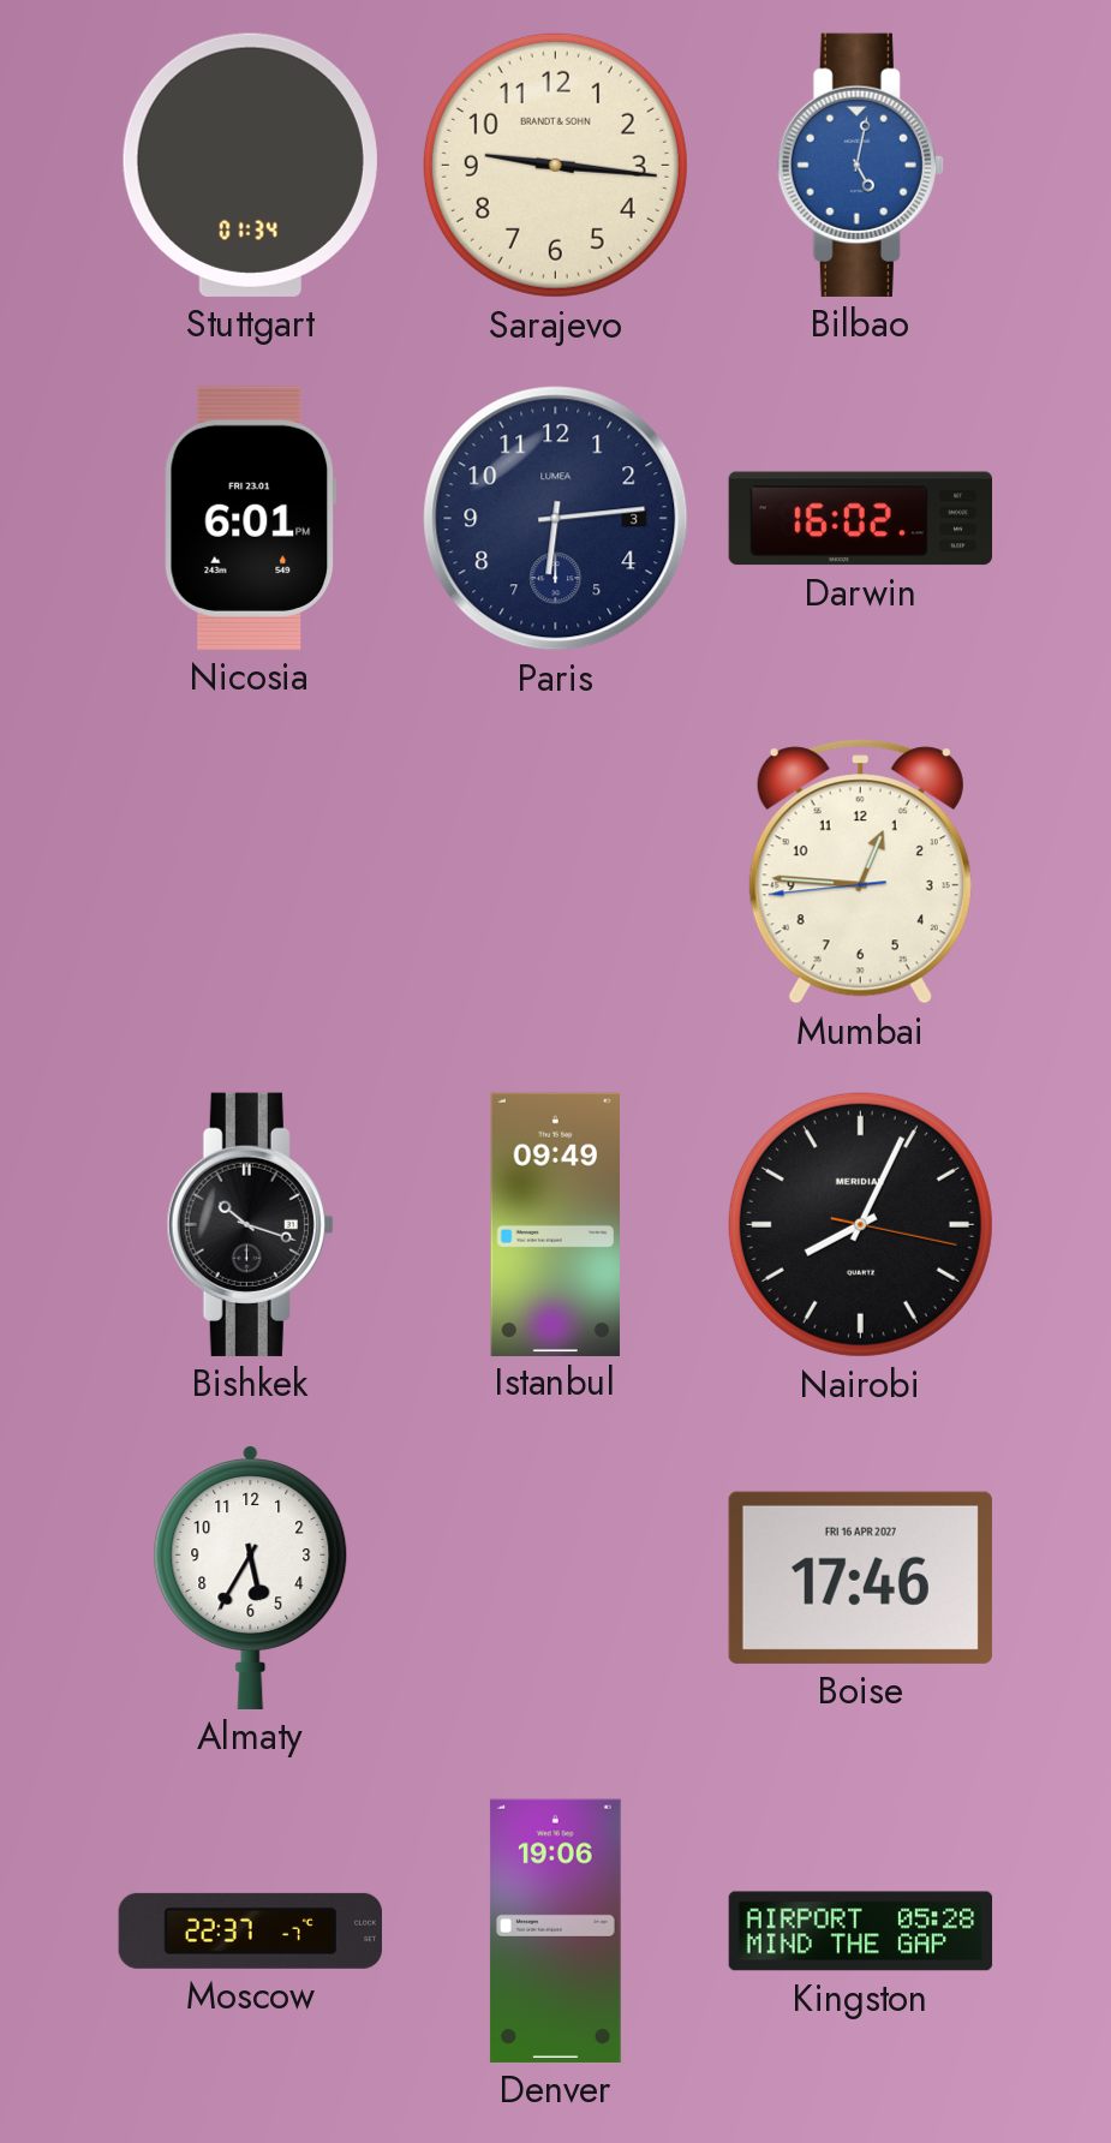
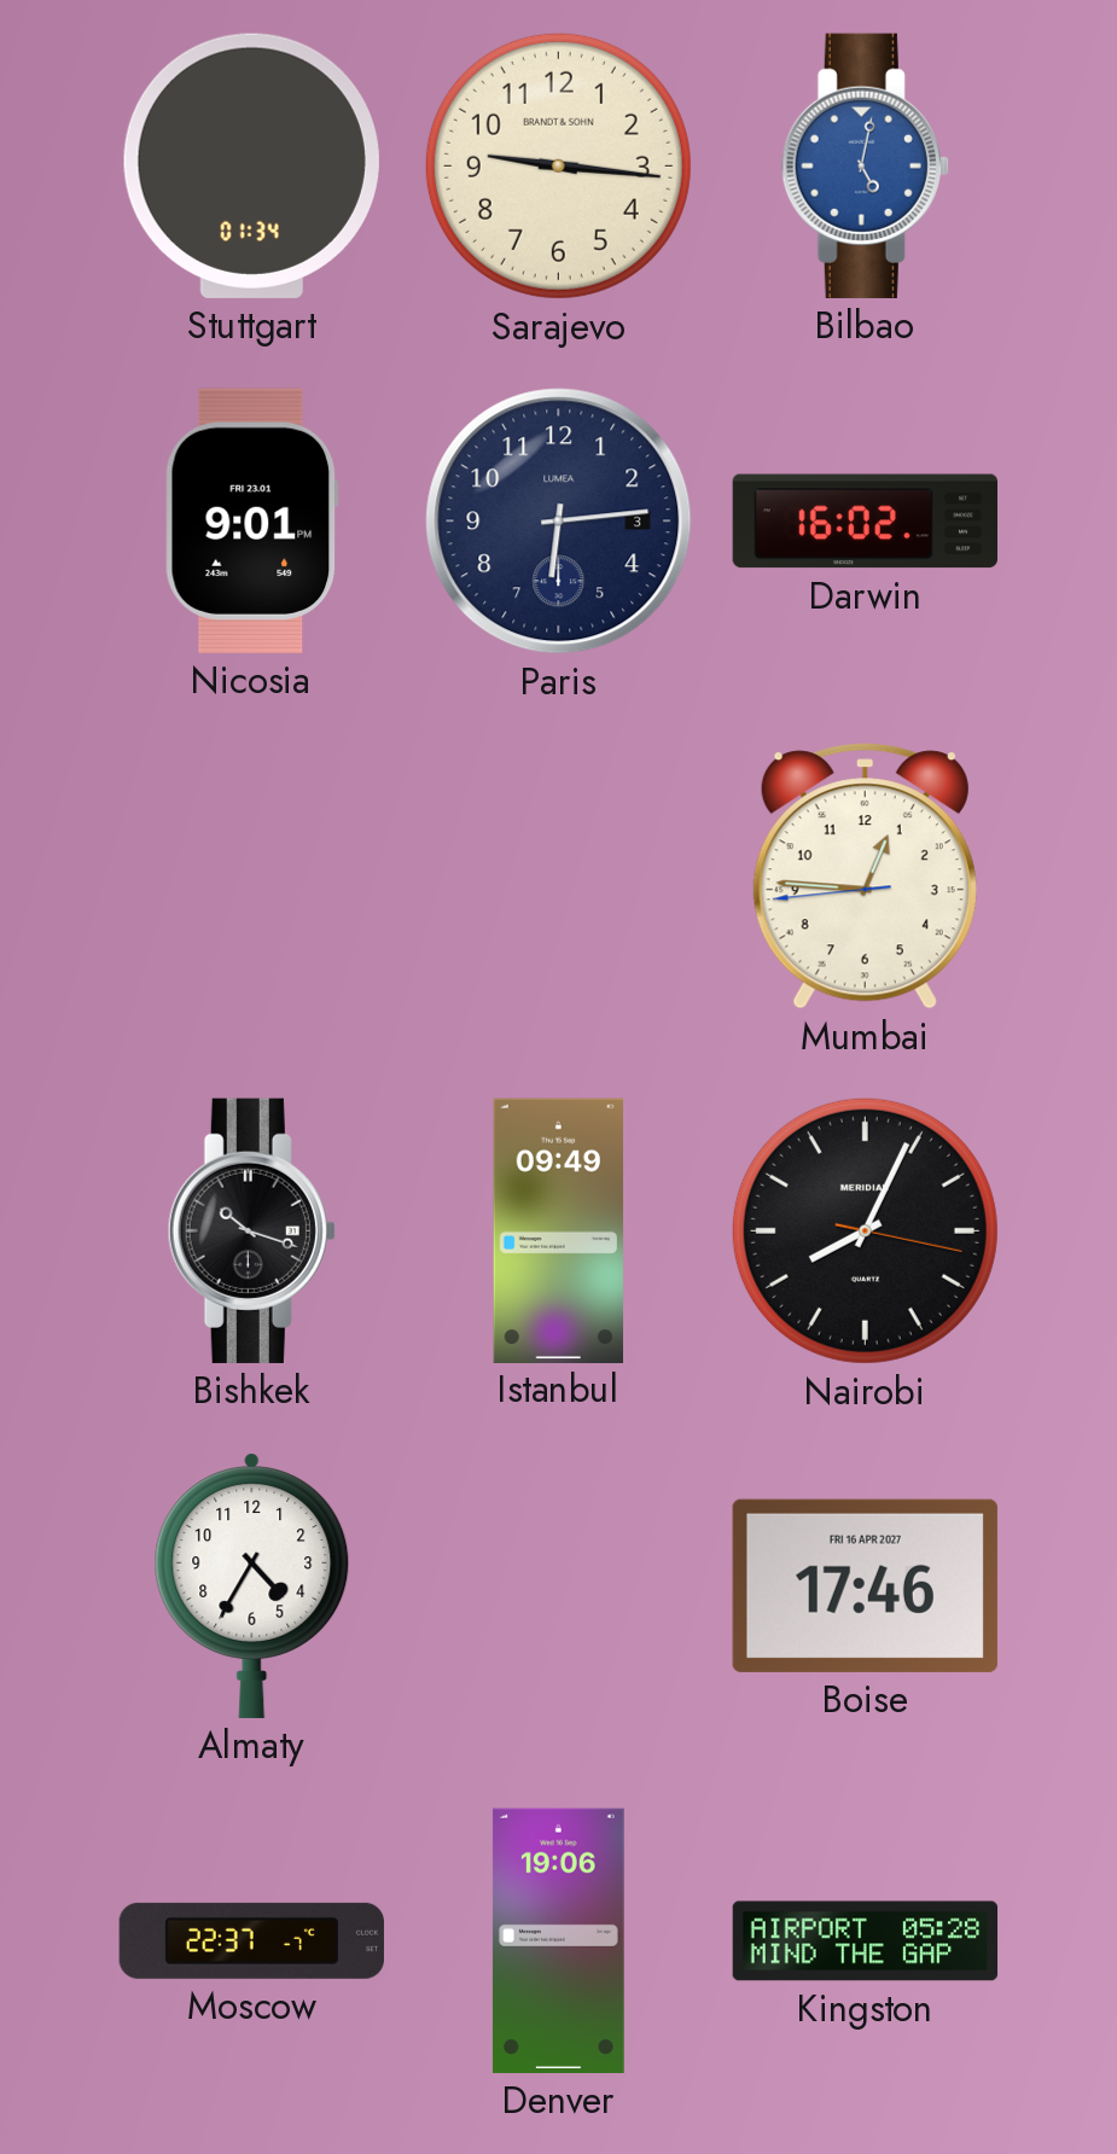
Nicosia: 6:01 -> 9:01
Almaty: 5:35 -> 4:35
